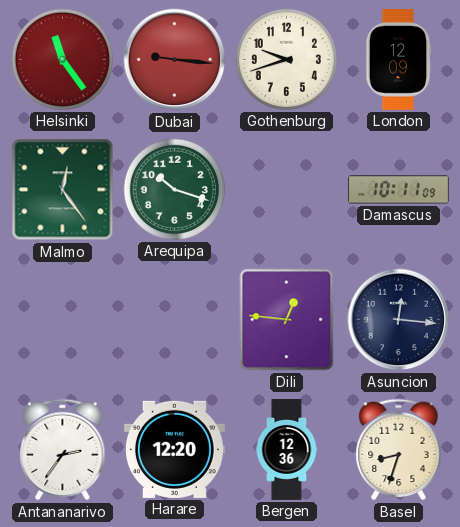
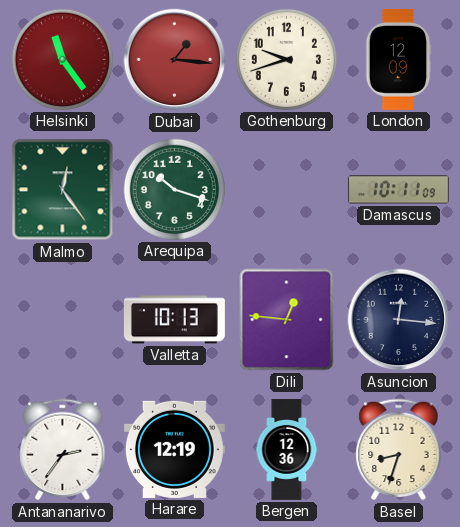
Dubai: 9:16 -> 1:16
Valletta: none -> 10:13
Harare: 12:20 -> 12:19
